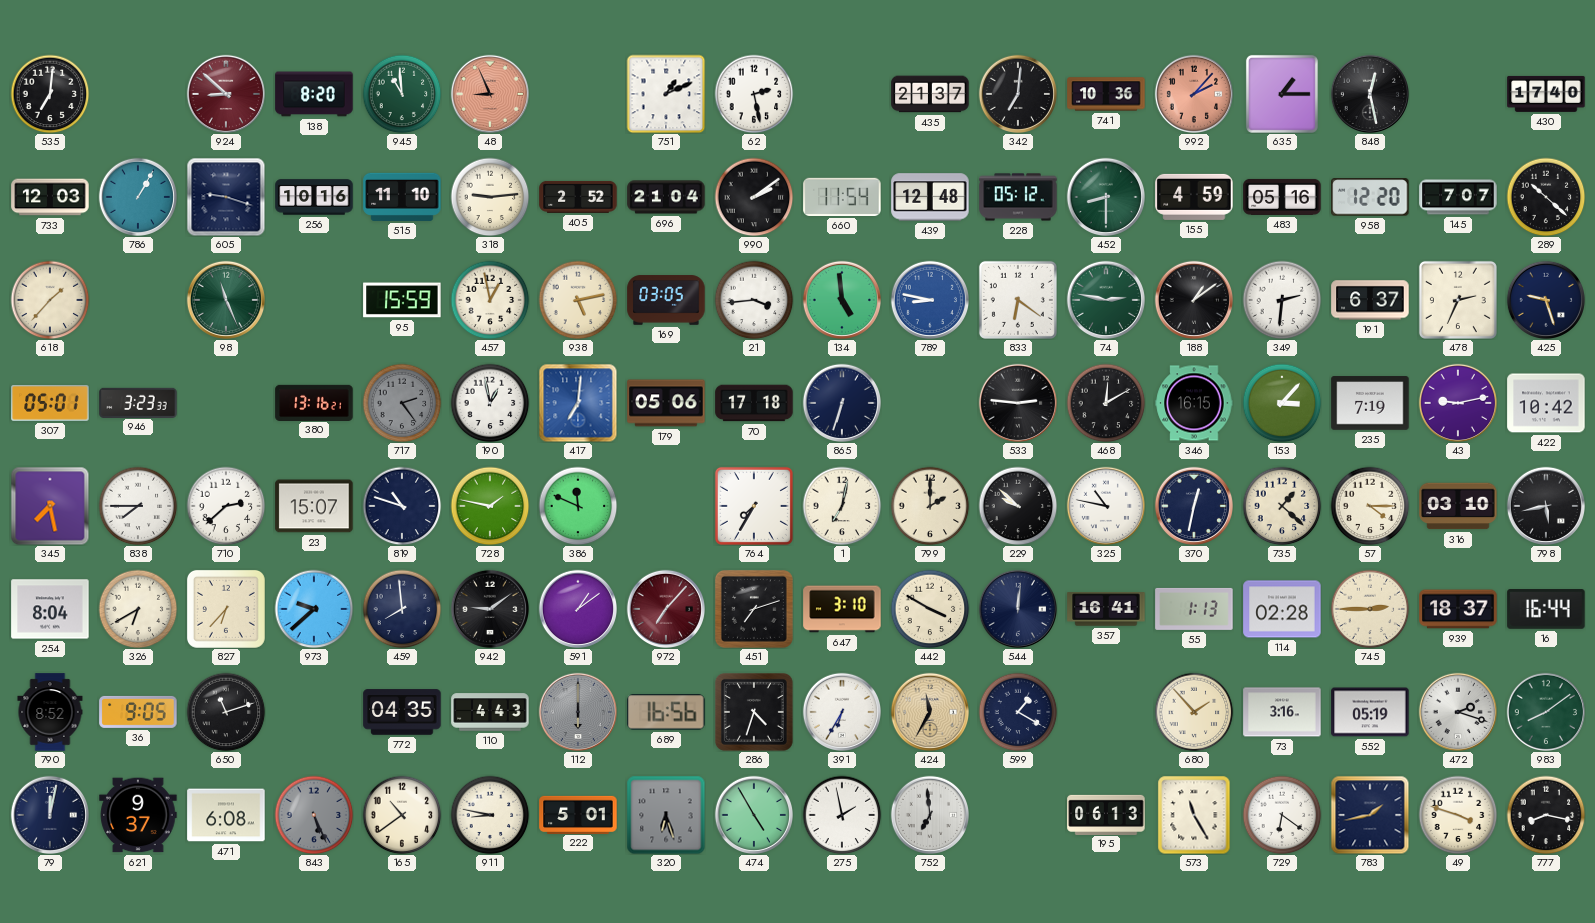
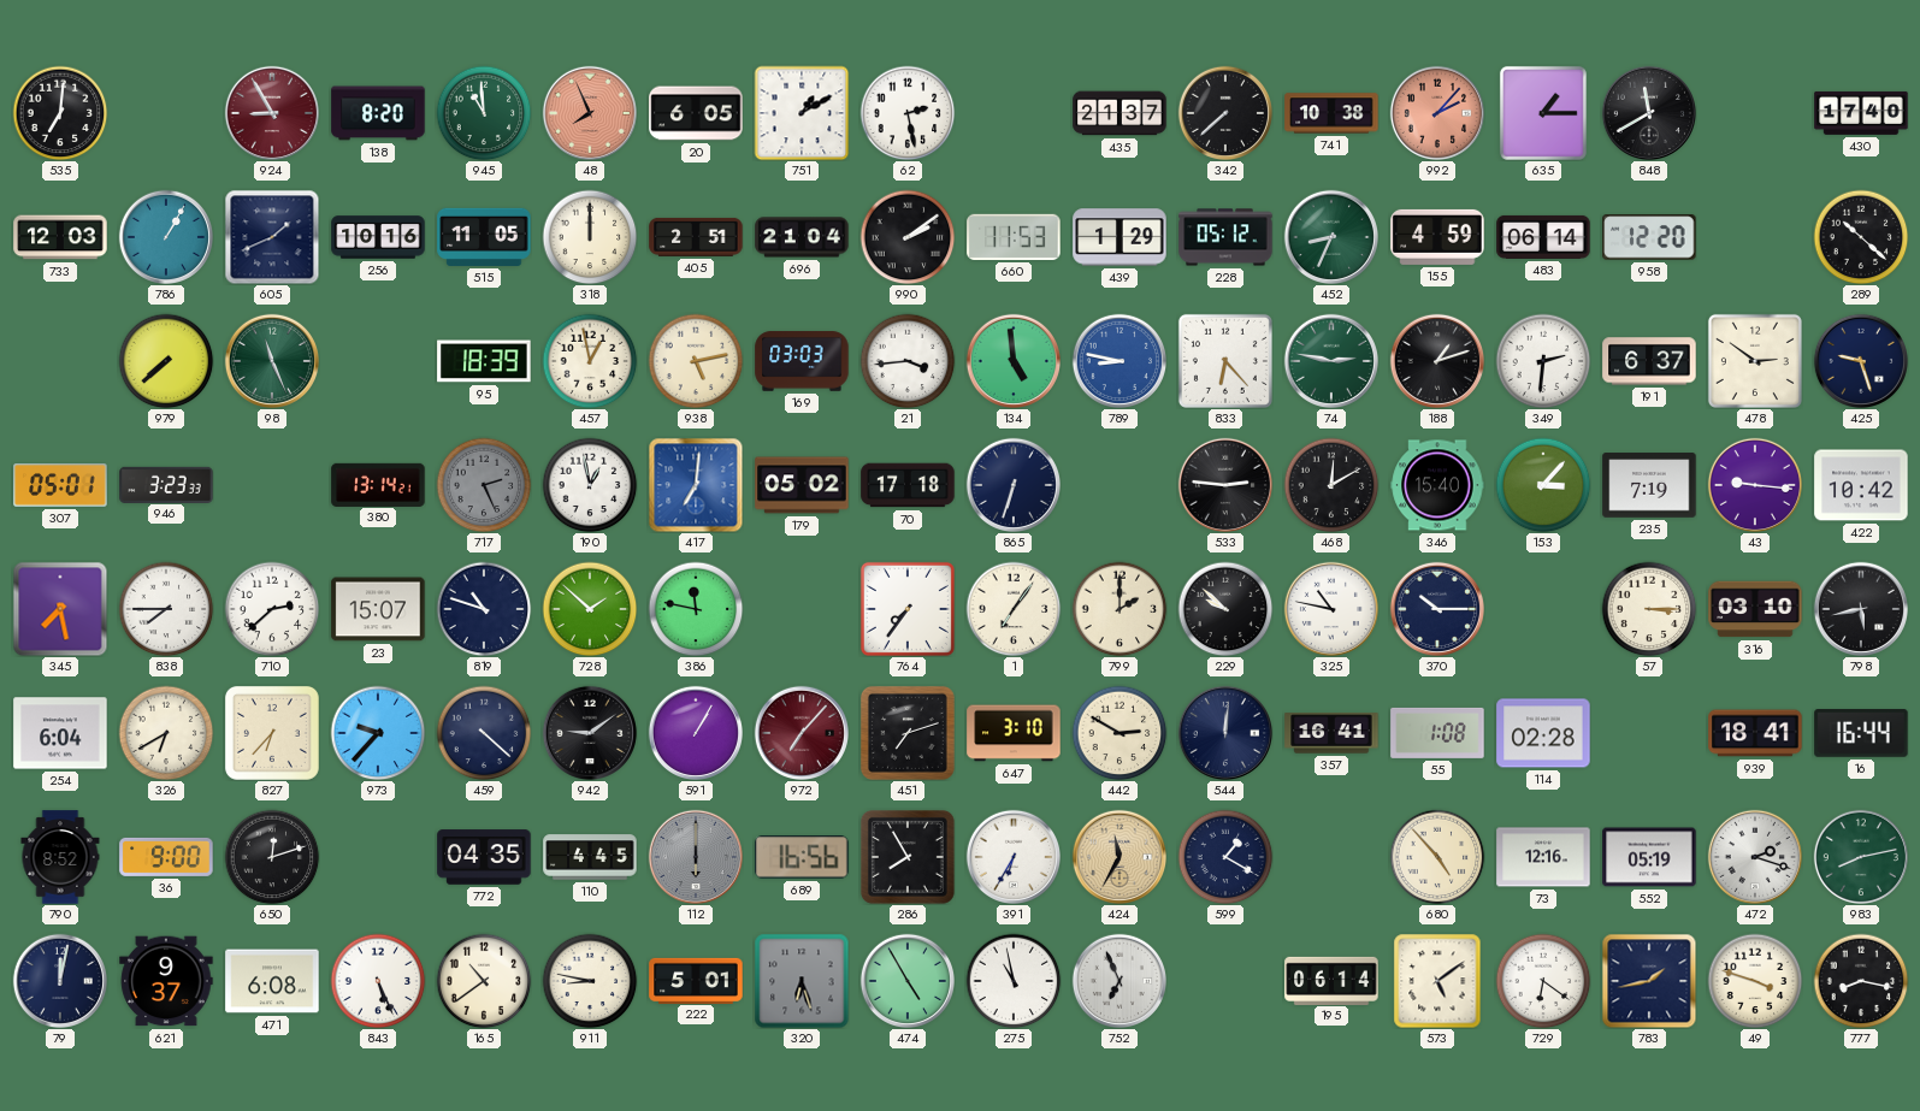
924: 8:52 -> 8:55
48: 8:56 -> 7:56
20: none -> 6:05
751: 1:11 -> 1:10
342: 7:01 -> 7:38
741: 10:36 -> 10:38
848: 12:28 -> 11:40
605: 9:18 -> 1:41
515: 11:10 -> 11:05
318: 9:14 -> 12:00
405: 2:52 -> 2:51
660: 11:54 -> 11:53
439: 12:48 -> 1:29
452: 8:30 -> 8:34
483: 05:16 -> 06:14
145: 7:07 -> none
618: 1:37 -> none
979: none -> 7:38
95: 15:59 -> 18:39
169: 03:05 -> 03:03
833: 6:21 -> 6:23
188: 1:09 -> 1:12
478: 2:34 -> 2:51
380: 13:16 -> 13:14
717: 2:24 -> 2:26
179: 05:06 -> 05:02
346: 16:15 -> 15:40
43: 9:13 -> 9:16
728: 1:47 -> 1:52
386: 11:49 -> 11:47
764: 7:35 -> 7:36
1: 7:02 -> 7:06
370: 12:32 -> 10:15
735: 1:22 -> none
57: 4:15 -> 3:15
254: 8:04 -> 6:04
973: 9:38 -> 9:37
459: 7:59 -> 4:22
591: 1:09 -> 1:05
442: 3:50 -> 2:50
55: 1:13 -> 1:08
745: 2:45 -> none
939: 18:37 -> 18:41
36: 9:05 -> 9:00
650: 11:12 -> 12:12
110: 4:43 -> 4:45
286: 4:33 -> 7:55
680: 1:53 -> 4:53
73: 3:16 -> 12:16
983: 8:09 -> 8:13
843 dial: grey -> white
275: 1:58 -> 10:58
752: 6:59 -> 6:56
195: 06:13 -> 06:14
573: 11:25 -> 5:09
